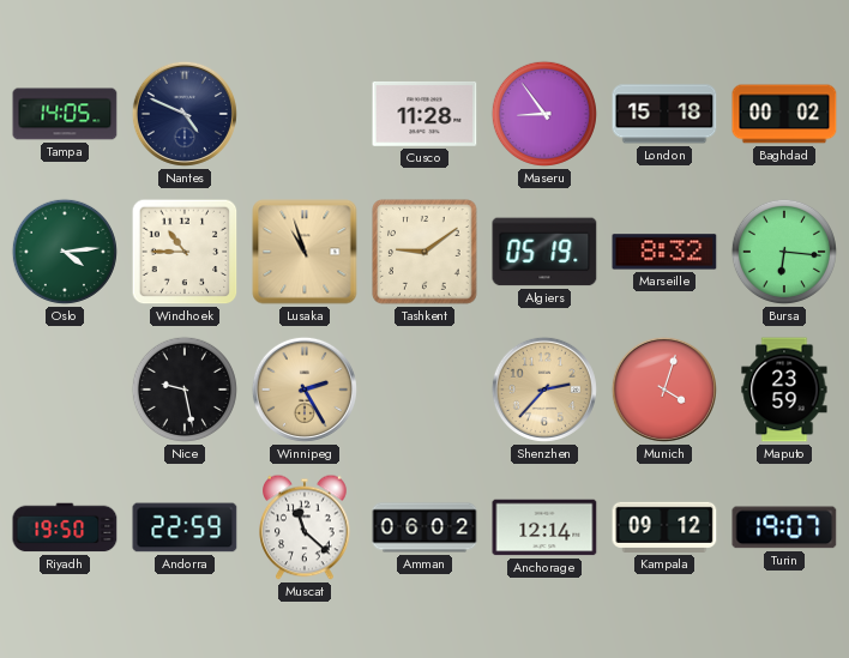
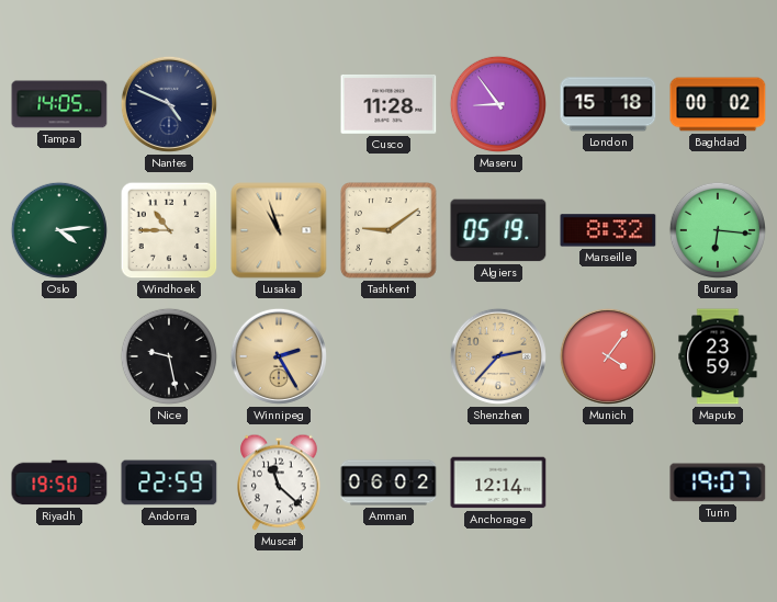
Munich: 4:03 -> 4:06
Kampala: 09:12 -> none
